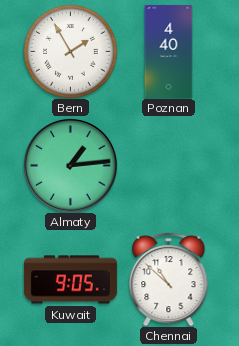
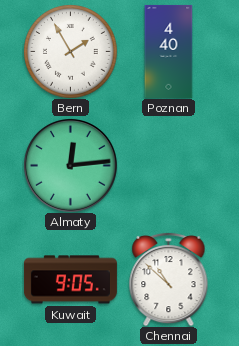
Almaty: 1:14 -> 12:14
